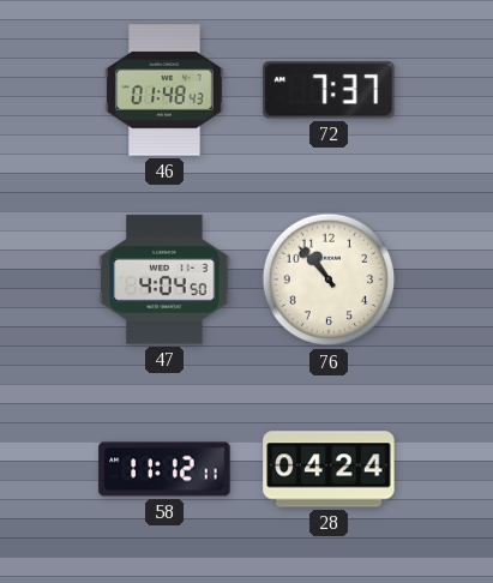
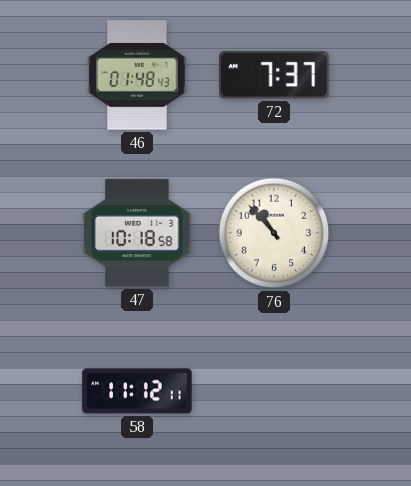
47: 4:04 -> 10:18
28: 04:24 -> none
